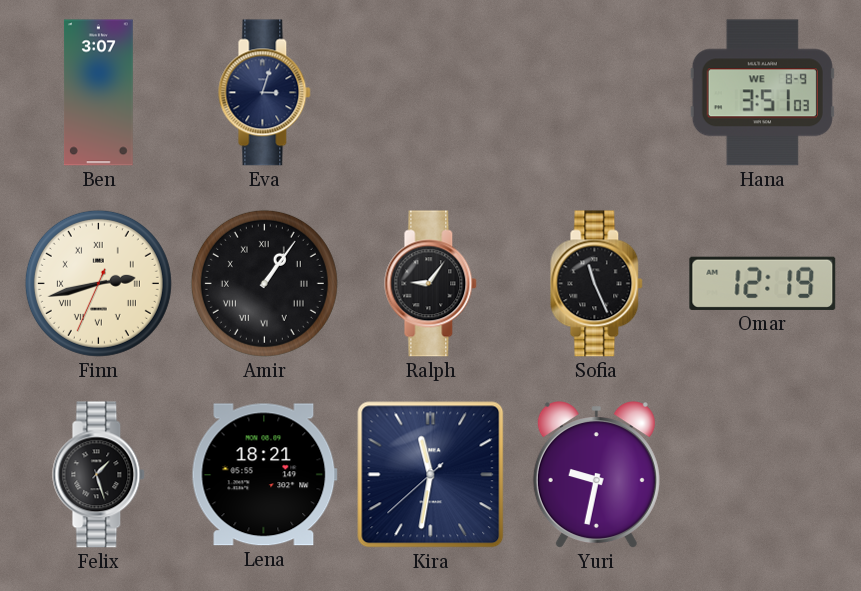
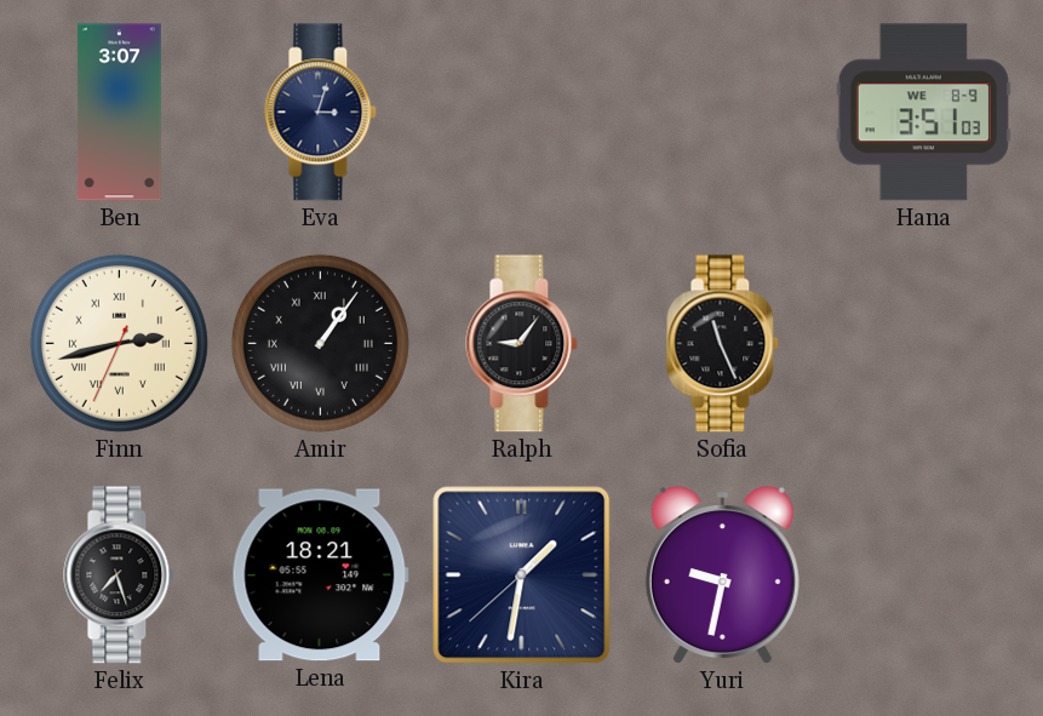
Omar: 12:19 -> none
Felix: 1:27 -> 7:27
Kira: 11:31 -> 1:31
